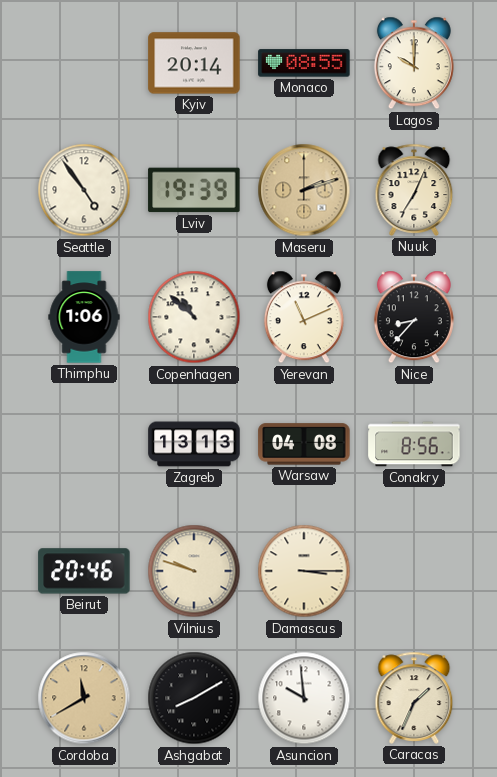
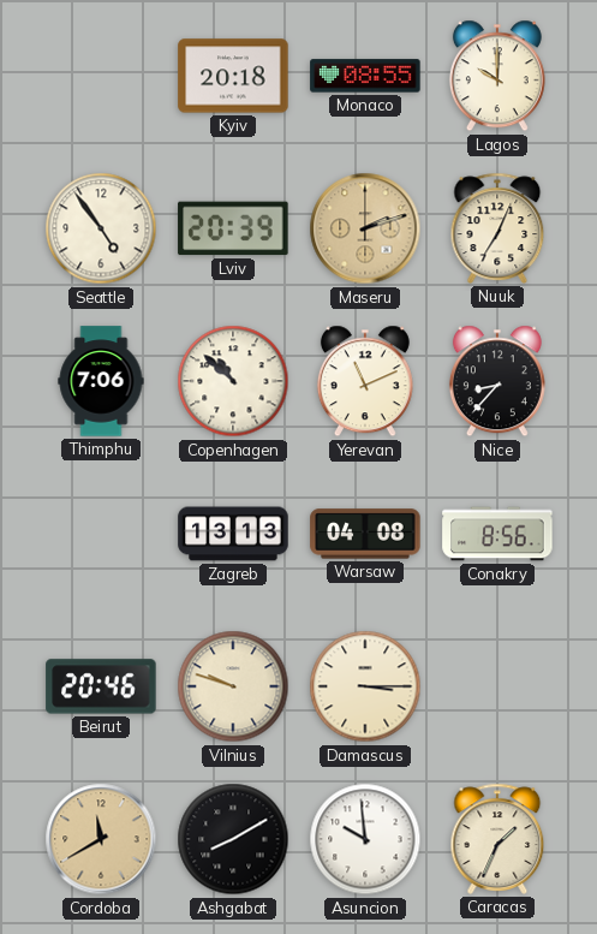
Kyiv: 20:14 -> 20:18
Lviv: 19:39 -> 20:39
Thimphu: 1:06 -> 7:06
